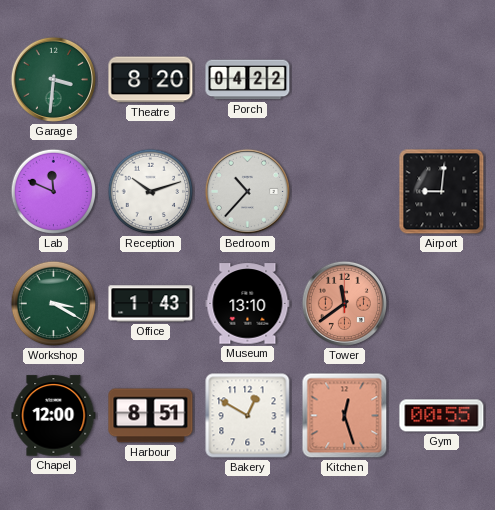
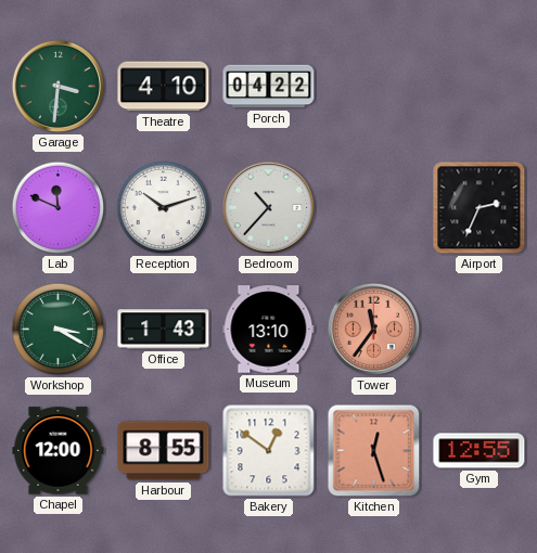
Theatre: 8:20 -> 4:10
Airport: 9:01 -> 2:34
Tower: 11:39 -> 11:36
Harbour: 8:51 -> 8:55
Bakery: 12:50 -> 12:51
Gym: 00:55 -> 12:55
